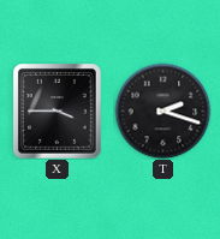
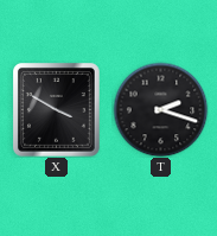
X: 3:45 -> 3:50
